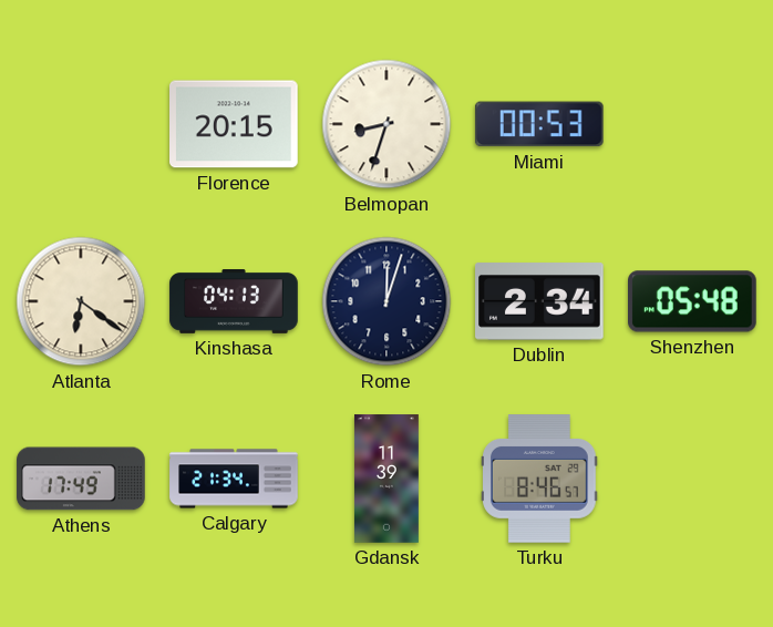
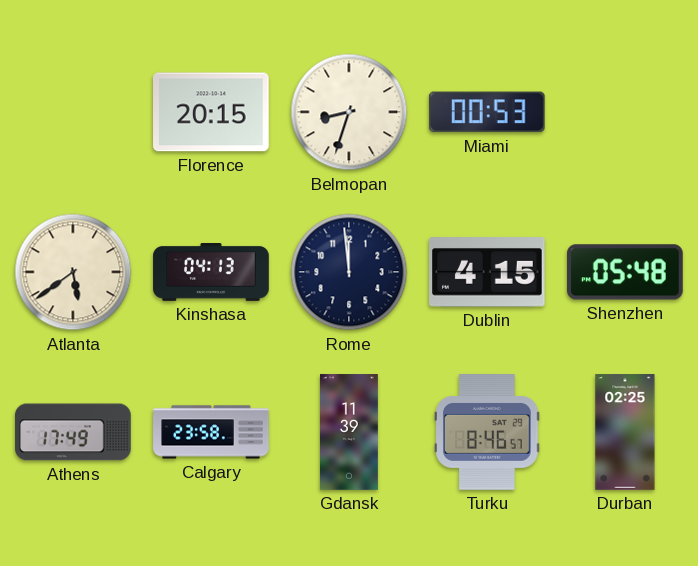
Atlanta: 6:21 -> 5:39
Rome: 12:03 -> 11:59
Dublin: 2:34 -> 4:15
Calgary: 21:34 -> 23:58
Durban: none -> 02:25
